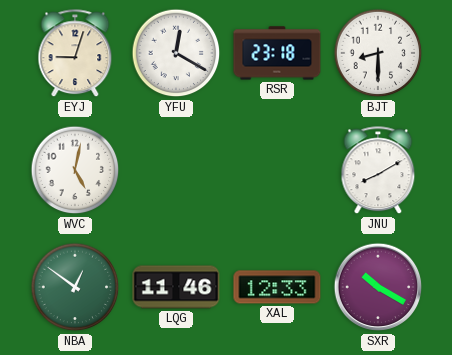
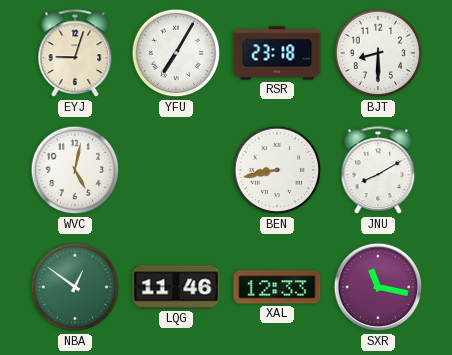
YFU: 12:20 -> 7:05
BEN: none -> 8:43
SXR: 10:20 -> 11:17
